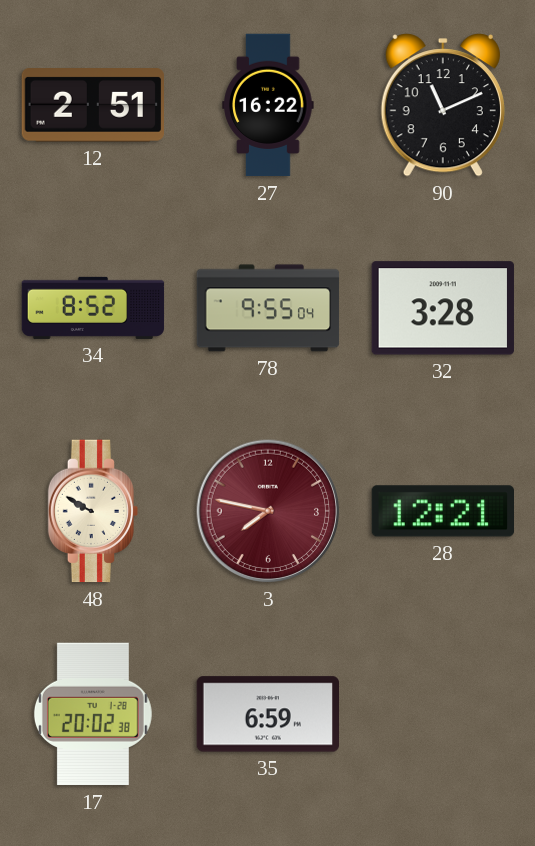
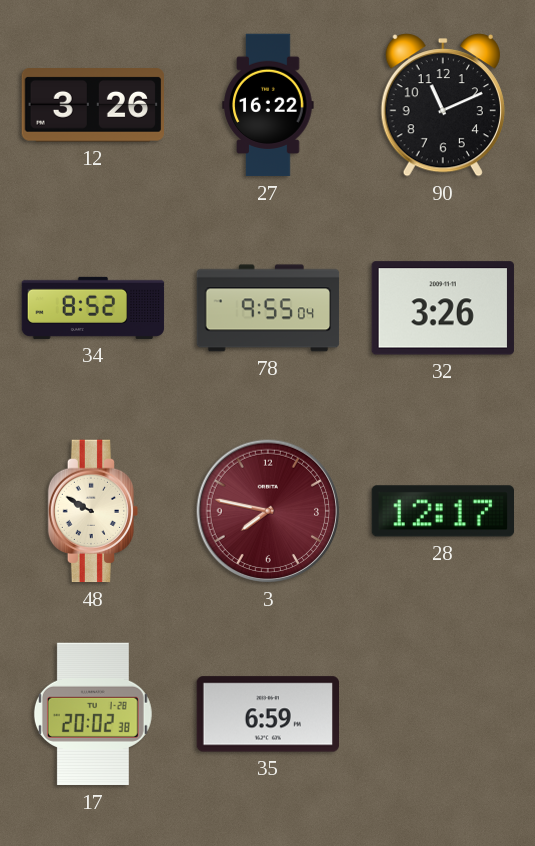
12: 2:51 -> 3:26
32: 3:28 -> 3:26
28: 12:21 -> 12:17
